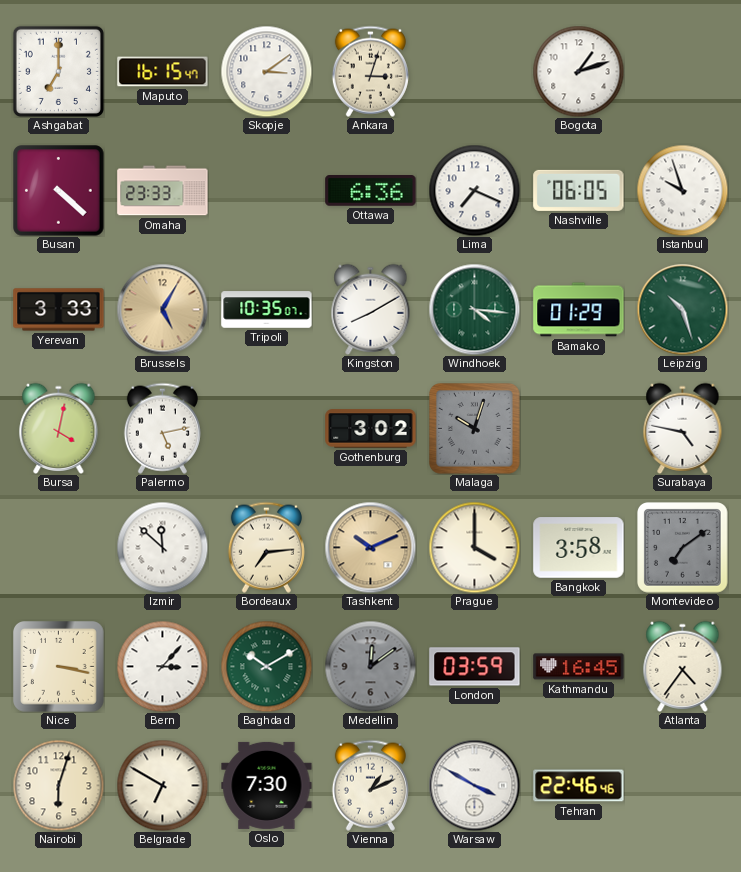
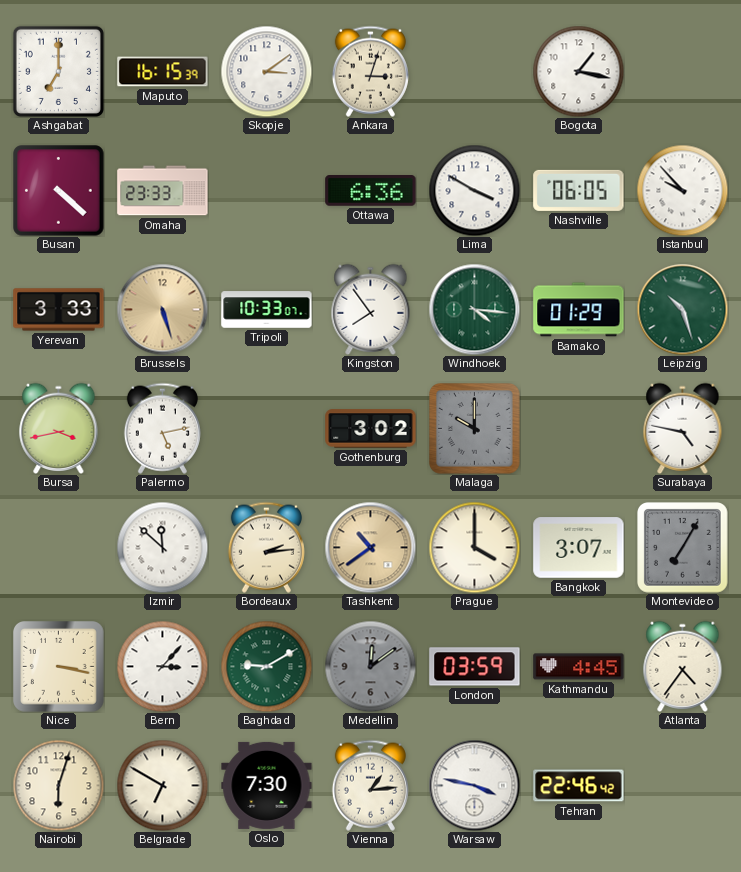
Maputo: 16:15:47 -> 16:15:39
Bogota: 1:12 -> 1:17
Lima: 7:19 -> 3:50
Istanbul: 9:57 -> 9:53
Brussels: 5:05 -> 5:27
Tripoli: 10:35 -> 10:33
Kingston: 8:10 -> 7:54
Bursa: 4:02 -> 3:43
Malaga: 10:03 -> 10:00
Bordeaux: 7:14 -> 2:14
Tashkent: 10:11 -> 10:39
Bangkok: 3:58 -> 3:07
Montevideo: 7:09 -> 7:05
Baghdad: 10:10 -> 9:10
Kathmandu: 16:45 -> 4:45
Vienna: 1:11 -> 1:14
Warsaw: 3:50 -> 3:47
Tehran: 22:46:46 -> 22:46:42
